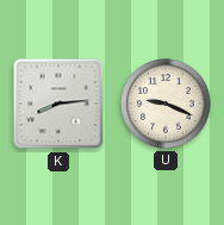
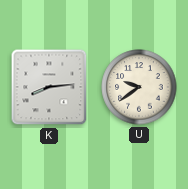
U: 9:19 -> 9:39
